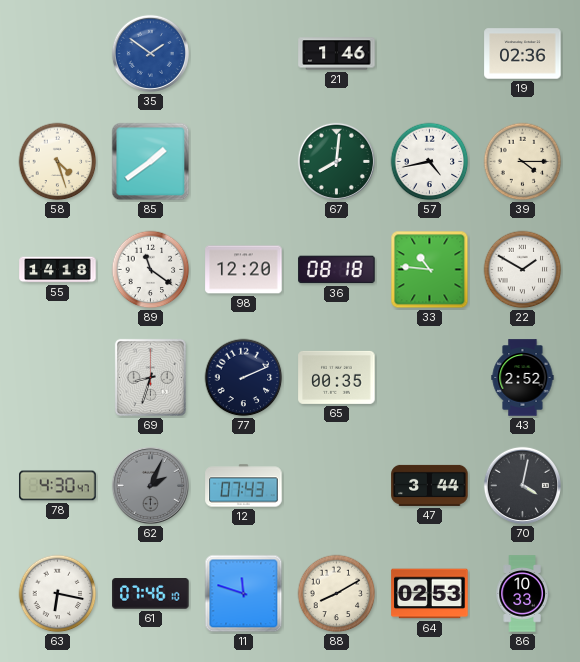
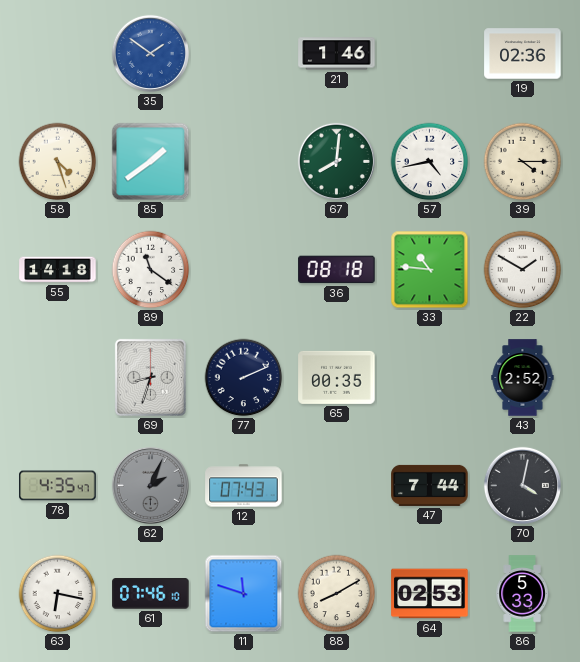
98: 12:20 -> none
78: 4:30 -> 4:35
47: 3:44 -> 7:44
86: 10:33 -> 5:33
